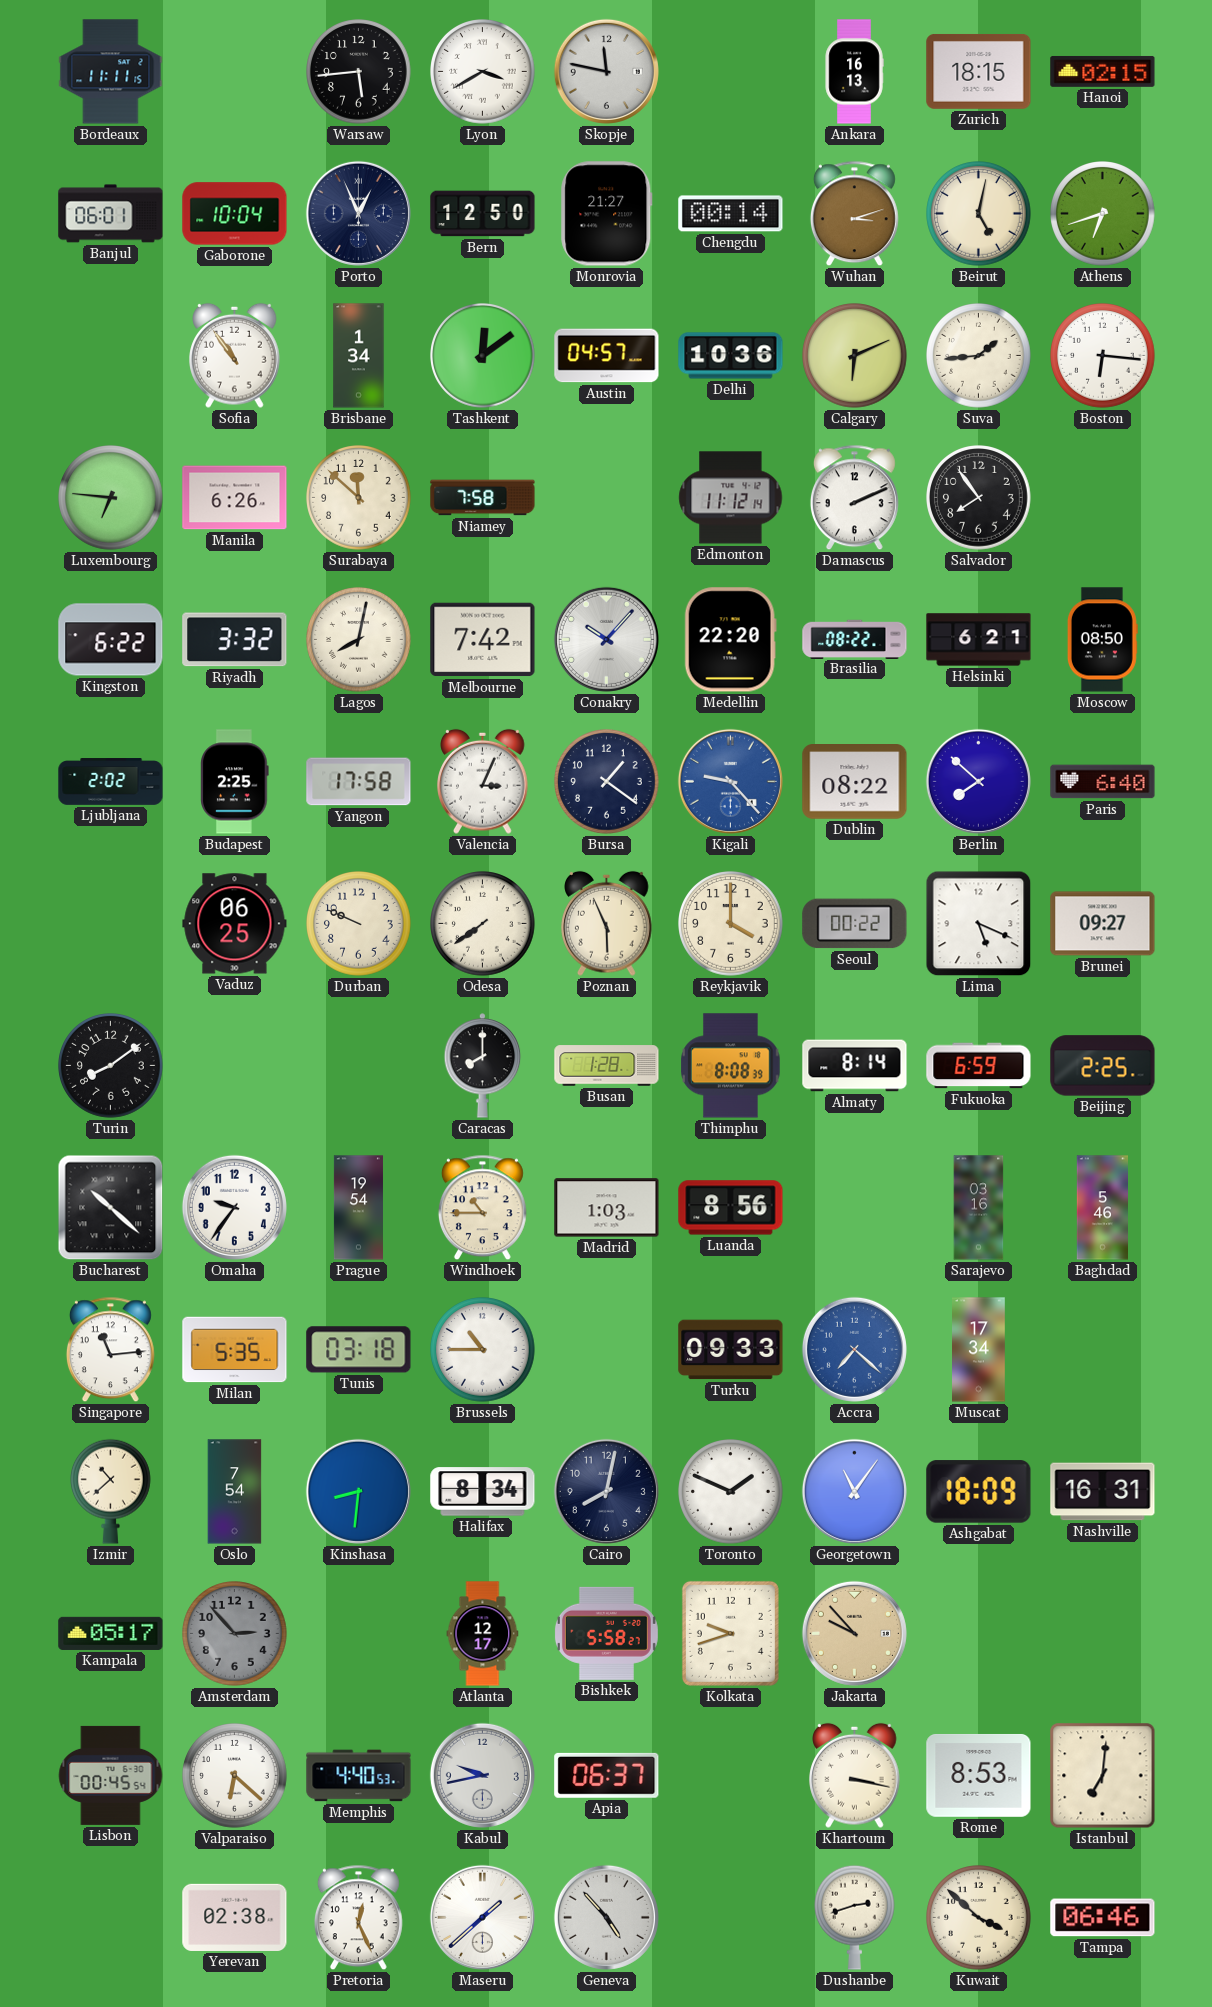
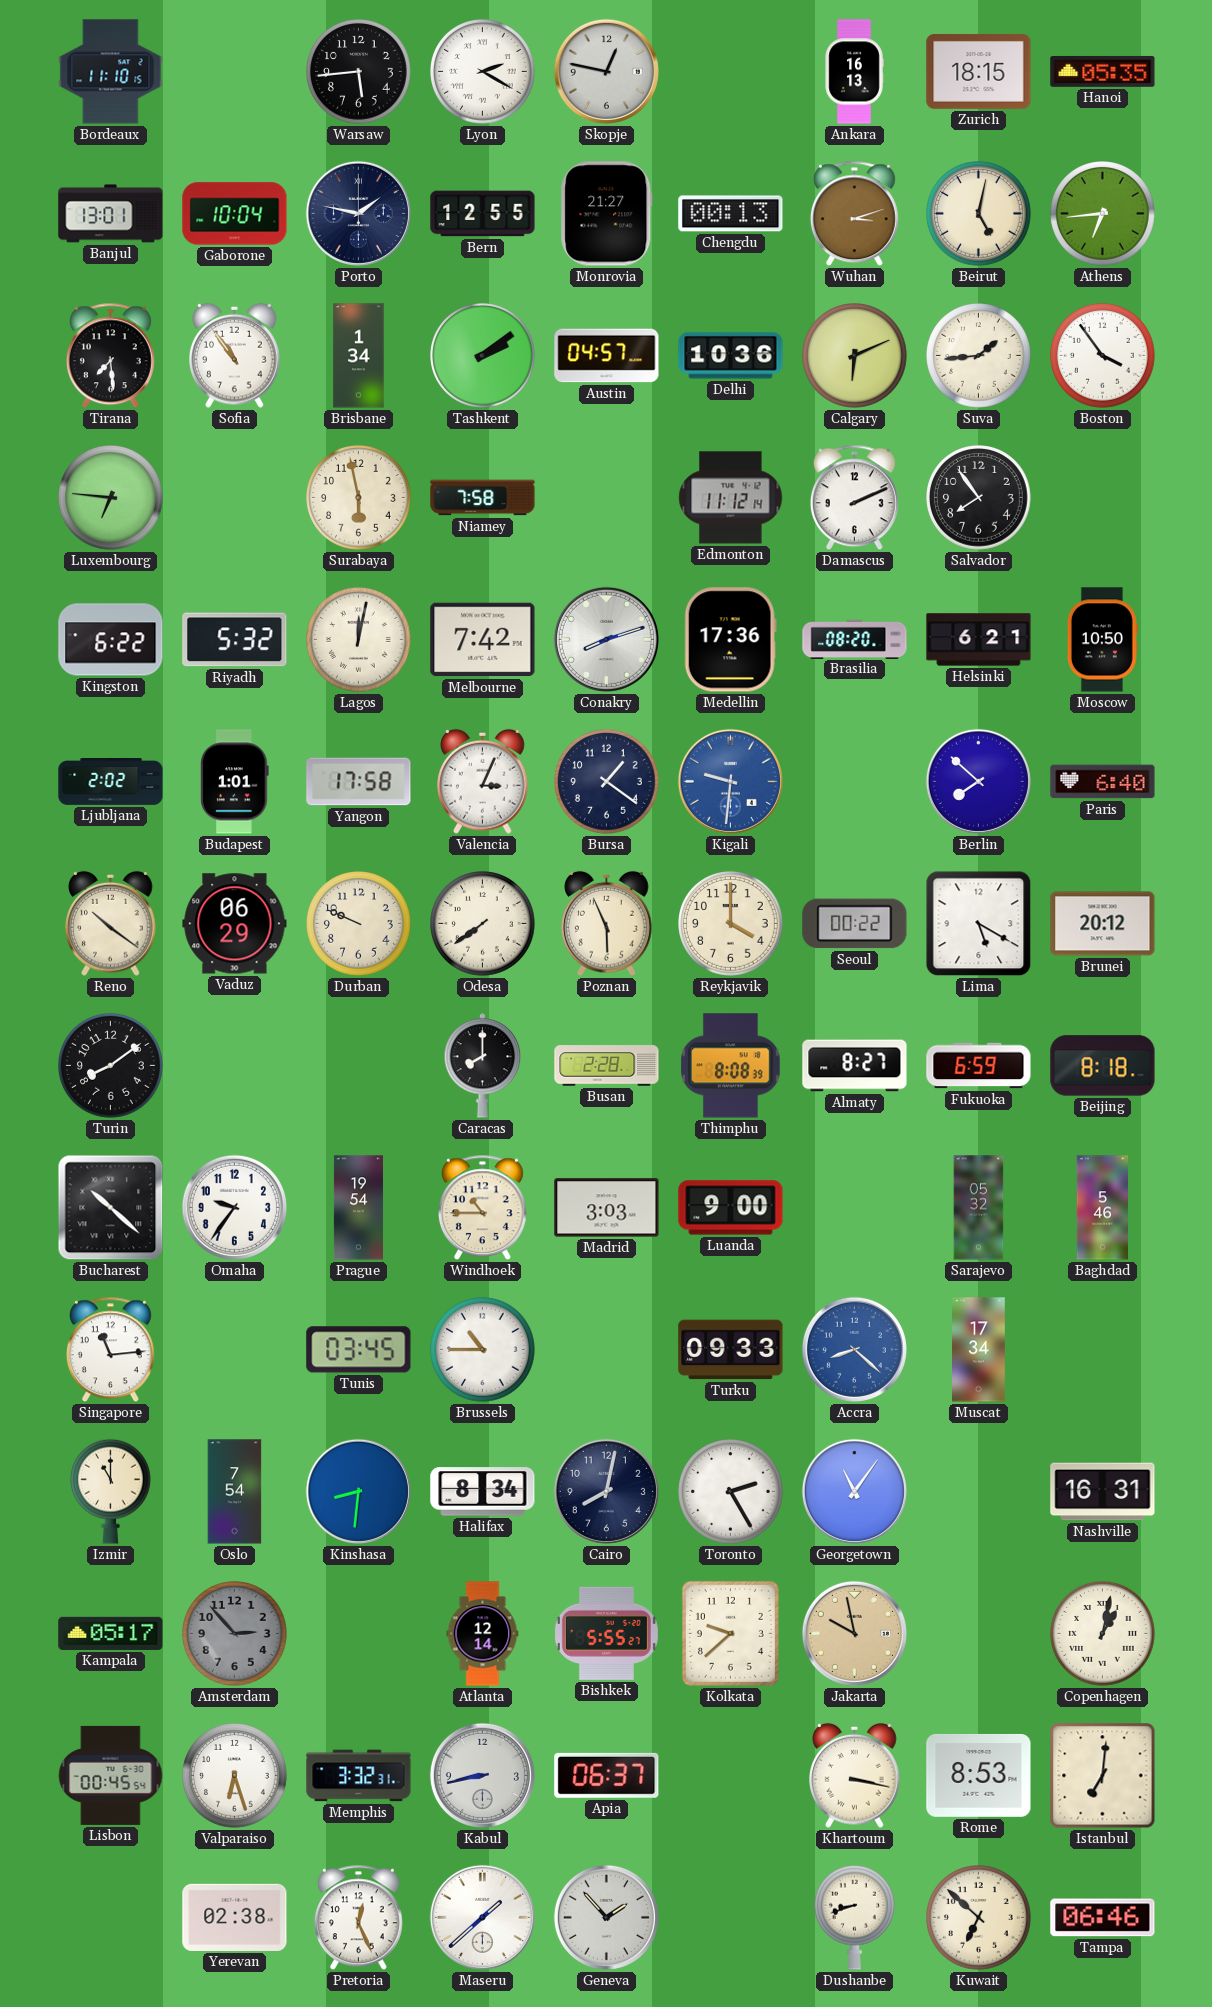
Bordeaux: 11:11 -> 11:10
Lyon: 3:40 -> 2:20
Skopje: 11:47 -> 12:47
Hanoi: 02:15 -> 05:35
Banjul: 06:01 -> 13:01
Porto: 12:56 -> 1:47
Bern: 12:50 -> 12:55
Chengdu: 00:14 -> 00:13
Athens: 6:42 -> 6:44
Tirana: none -> 7:29
Tashkent: 12:09 -> 2:09
Boston: 6:16 -> 3:54
Manila: 6:26 -> none
Surabaya: 11:52 -> 5:58
Riyadh: 3:32 -> 5:32
Lagos: 8:02 -> 12:02
Conakry: 10:07 -> 8:12
Medellin: 22:20 -> 17:36
Brasilia: 08:22 -> 08:20
Moscow: 08:50 -> 10:50
Budapest: 2:25 -> 1:01
Kigali: 9:23 -> 9:31
Dublin: 08:22 -> none
Reno: none -> 10:21
Vaduz: 06:25 -> 06:29
Lima: 5:19 -> 5:20
Brunei: 09:27 -> 20:12
Busan: 1:28 -> 2:28
Almaty: 8:14 -> 8:27
Beijing: 2:25 -> 8:18
Madrid: 1:03 -> 3:03
Luanda: 8:56 -> 9:00
Sarajevo: 03:16 -> 05:32
Milan: 5:35 -> none
Tunis: 03:18 -> 03:45
Accra: 7:22 -> 8:22
Izmir: 10:38 -> 11:00
Toronto: 1:49 -> 2:25
Ashgabat: 18:09 -> none
Atlanta: 12:17 -> 12:14
Bishkek: 5:58 -> 5:55
Kolkata: 9:42 -> 9:38
Jakarta: 9:53 -> 9:58
Copenhagen: none -> 1:02
Valparaiso: 6:22 -> 6:27
Memphis: 4:40 -> 3:32
Kabul: 9:43 -> 8:43
Geneva: 4:53 -> 1:53
Dushanbe: 2:42 -> 8:42
Kuwait: 3:52 -> 6:52
